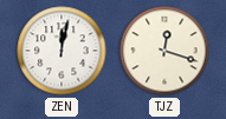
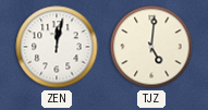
TJZ: 12:18 -> 5:01
